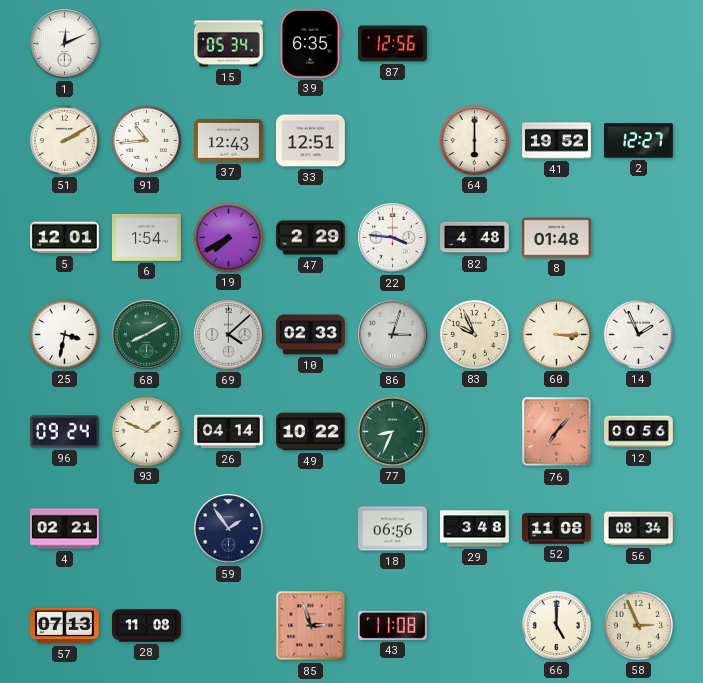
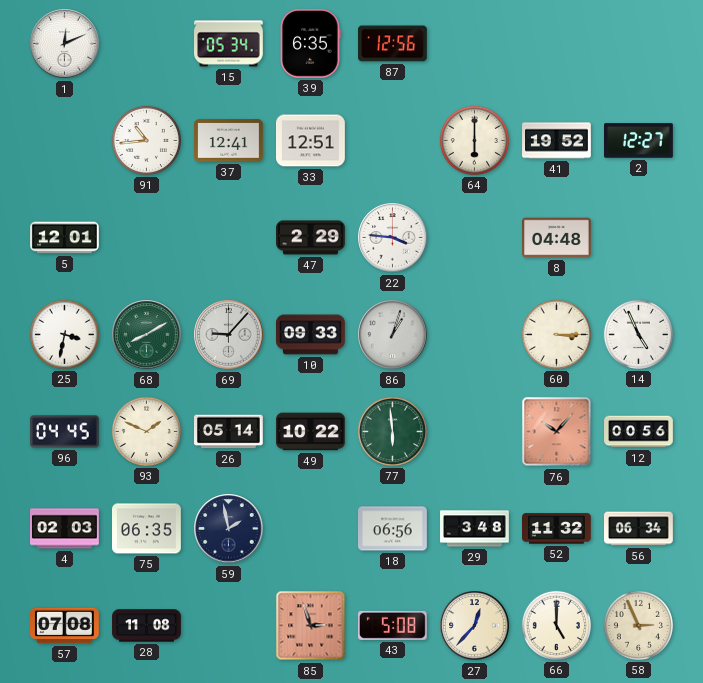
51: 2:10 -> none
37: 12:43 -> 12:41
6: 1:54 -> none
19: 7:40 -> none
82: 4:48 -> none
8: 01:48 -> 04:48
69: 4:08 -> 9:07
10: 02:33 -> 09:33
86: 3:03 -> 1:03
83: 9:56 -> none
14: 1:56 -> 4:56
96: 09:24 -> 04:45
26: 04:14 -> 05:14
77: 8:34 -> 5:59
76: 7:07 -> 10:07
4: 02:21 -> 02:03
75: none -> 06:35
59: 1:54 -> 1:58
52: 11:08 -> 11:32
56: 08:34 -> 06:34
57: 07:13 -> 07:08
43: 11:08 -> 5:08
27: none -> 12:37
